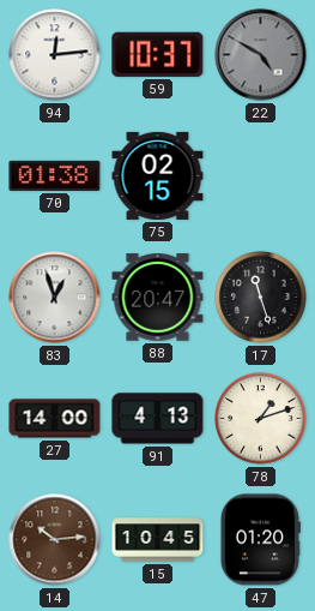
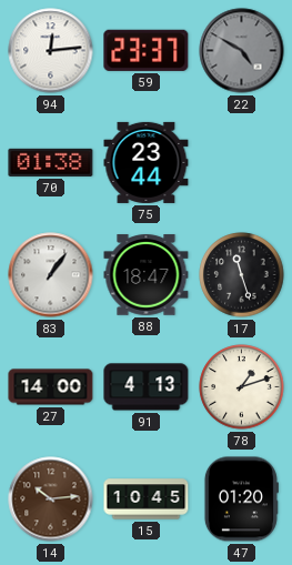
59: 10:37 -> 23:37
75: 02:15 -> 23:44
83: 12:57 -> 1:06
88: 20:47 -> 18:47
